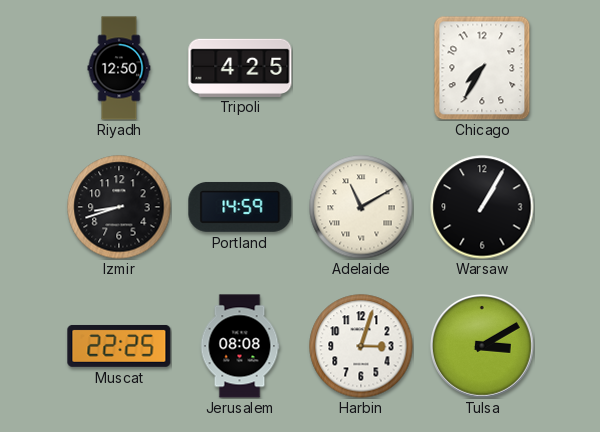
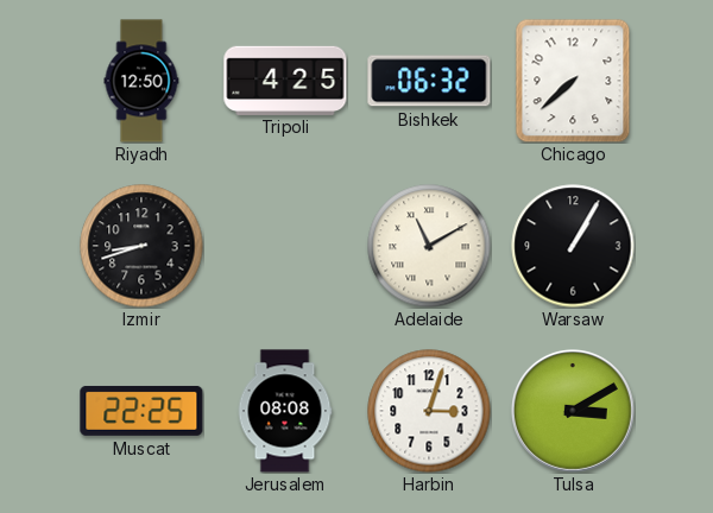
Bishkek: none -> 06:32
Chicago: 7:35 -> 7:38
Portland: 14:59 -> none
